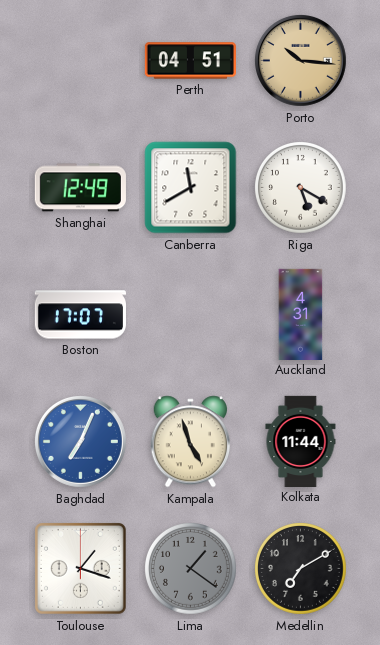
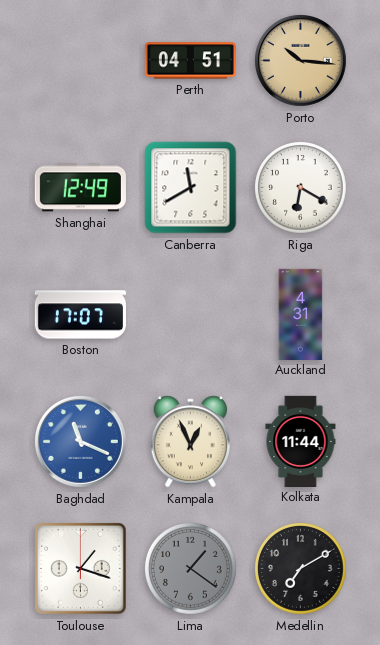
Riga: 5:20 -> 6:20
Baghdad: 7:04 -> 11:19
Kampala: 4:57 -> 12:56
